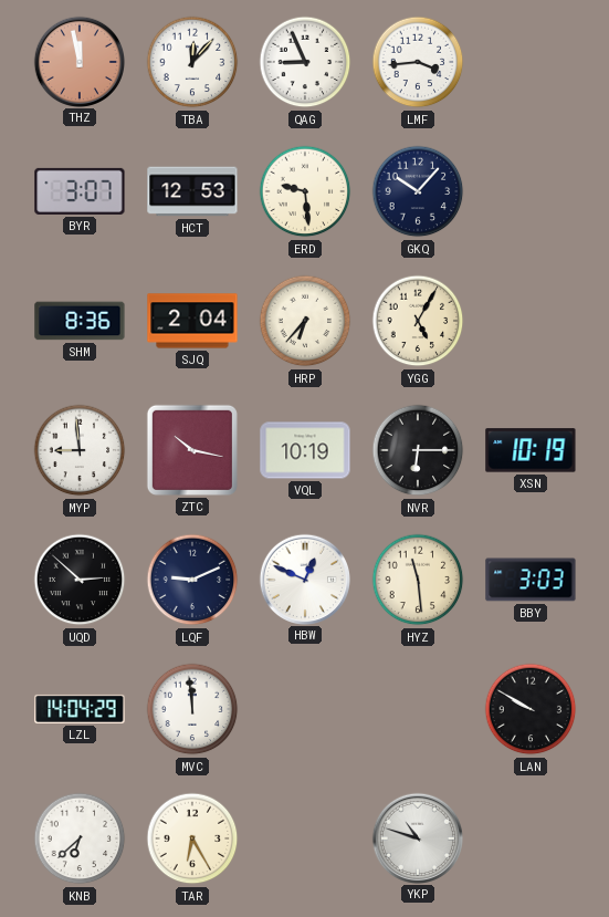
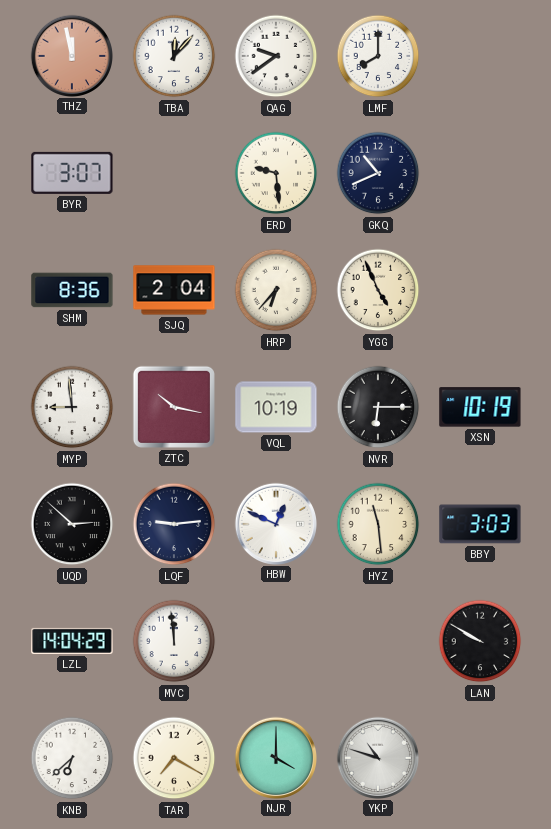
QAG: 8:56 -> 9:39
LMF: 3:44 -> 8:00
HCT: 12:53 -> none
GKQ: 10:07 -> 10:41
YGG: 5:05 -> 4:56
LQF: 9:11 -> 9:14
TAR: 6:25 -> 7:20
NJR: none -> 4:00
